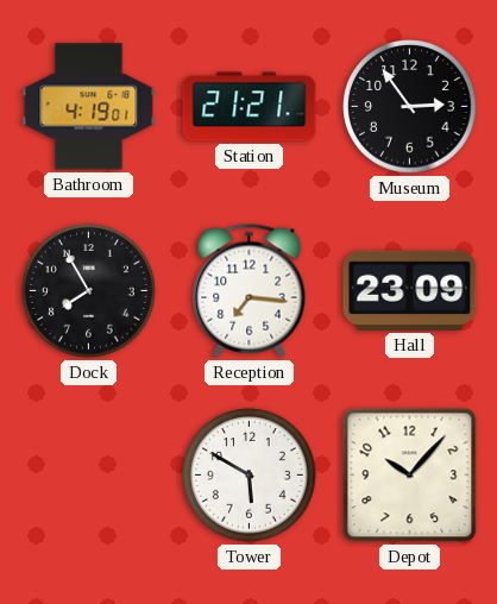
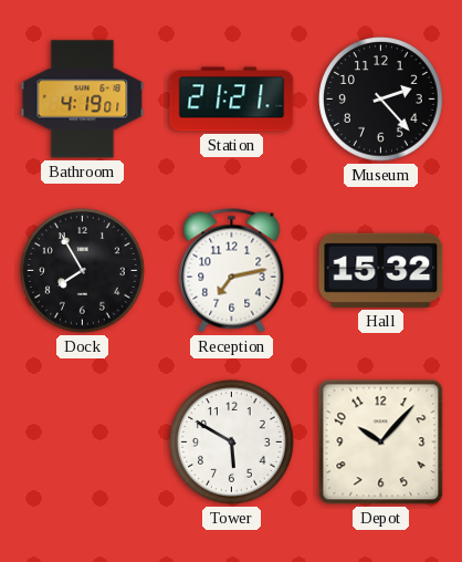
Museum: 2:54 -> 2:23
Reception: 7:16 -> 7:13
Hall: 23:09 -> 15:32
